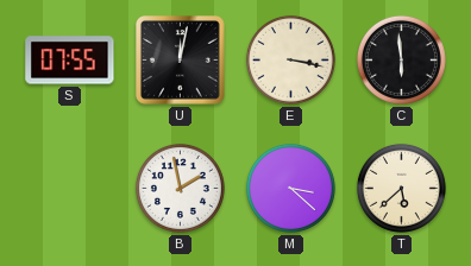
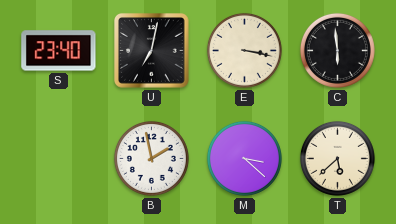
S: 07:55 -> 23:40
U: 12:02 -> 7:02
